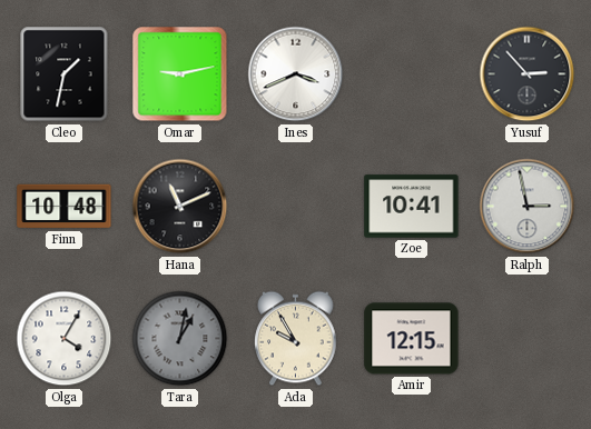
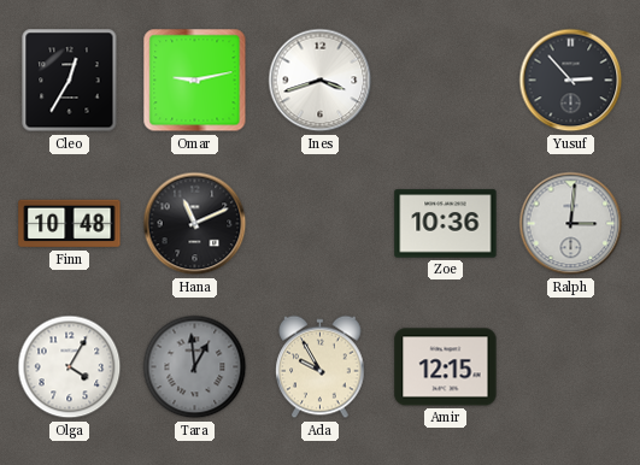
Cleo: 1:32 -> 12:35
Ines: 3:41 -> 3:42
Zoe: 10:41 -> 10:36
Ralph: 2:58 -> 3:01
Tara: 1:02 -> 12:59
